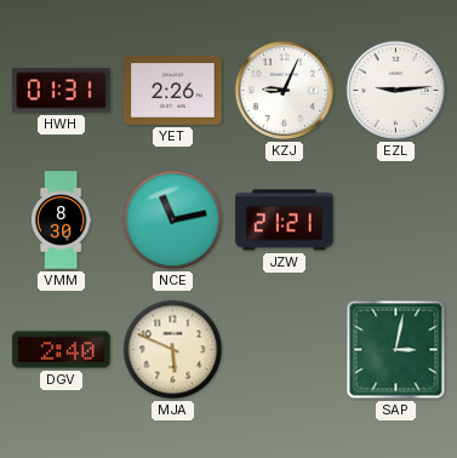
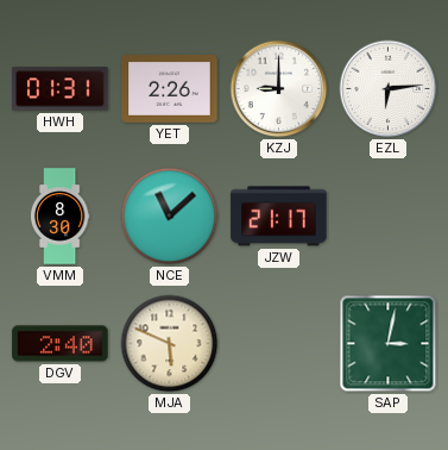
KZJ: 9:04 -> 9:00
EZL: 9:14 -> 6:14
NCE: 11:13 -> 11:08
JZW: 21:21 -> 21:17
